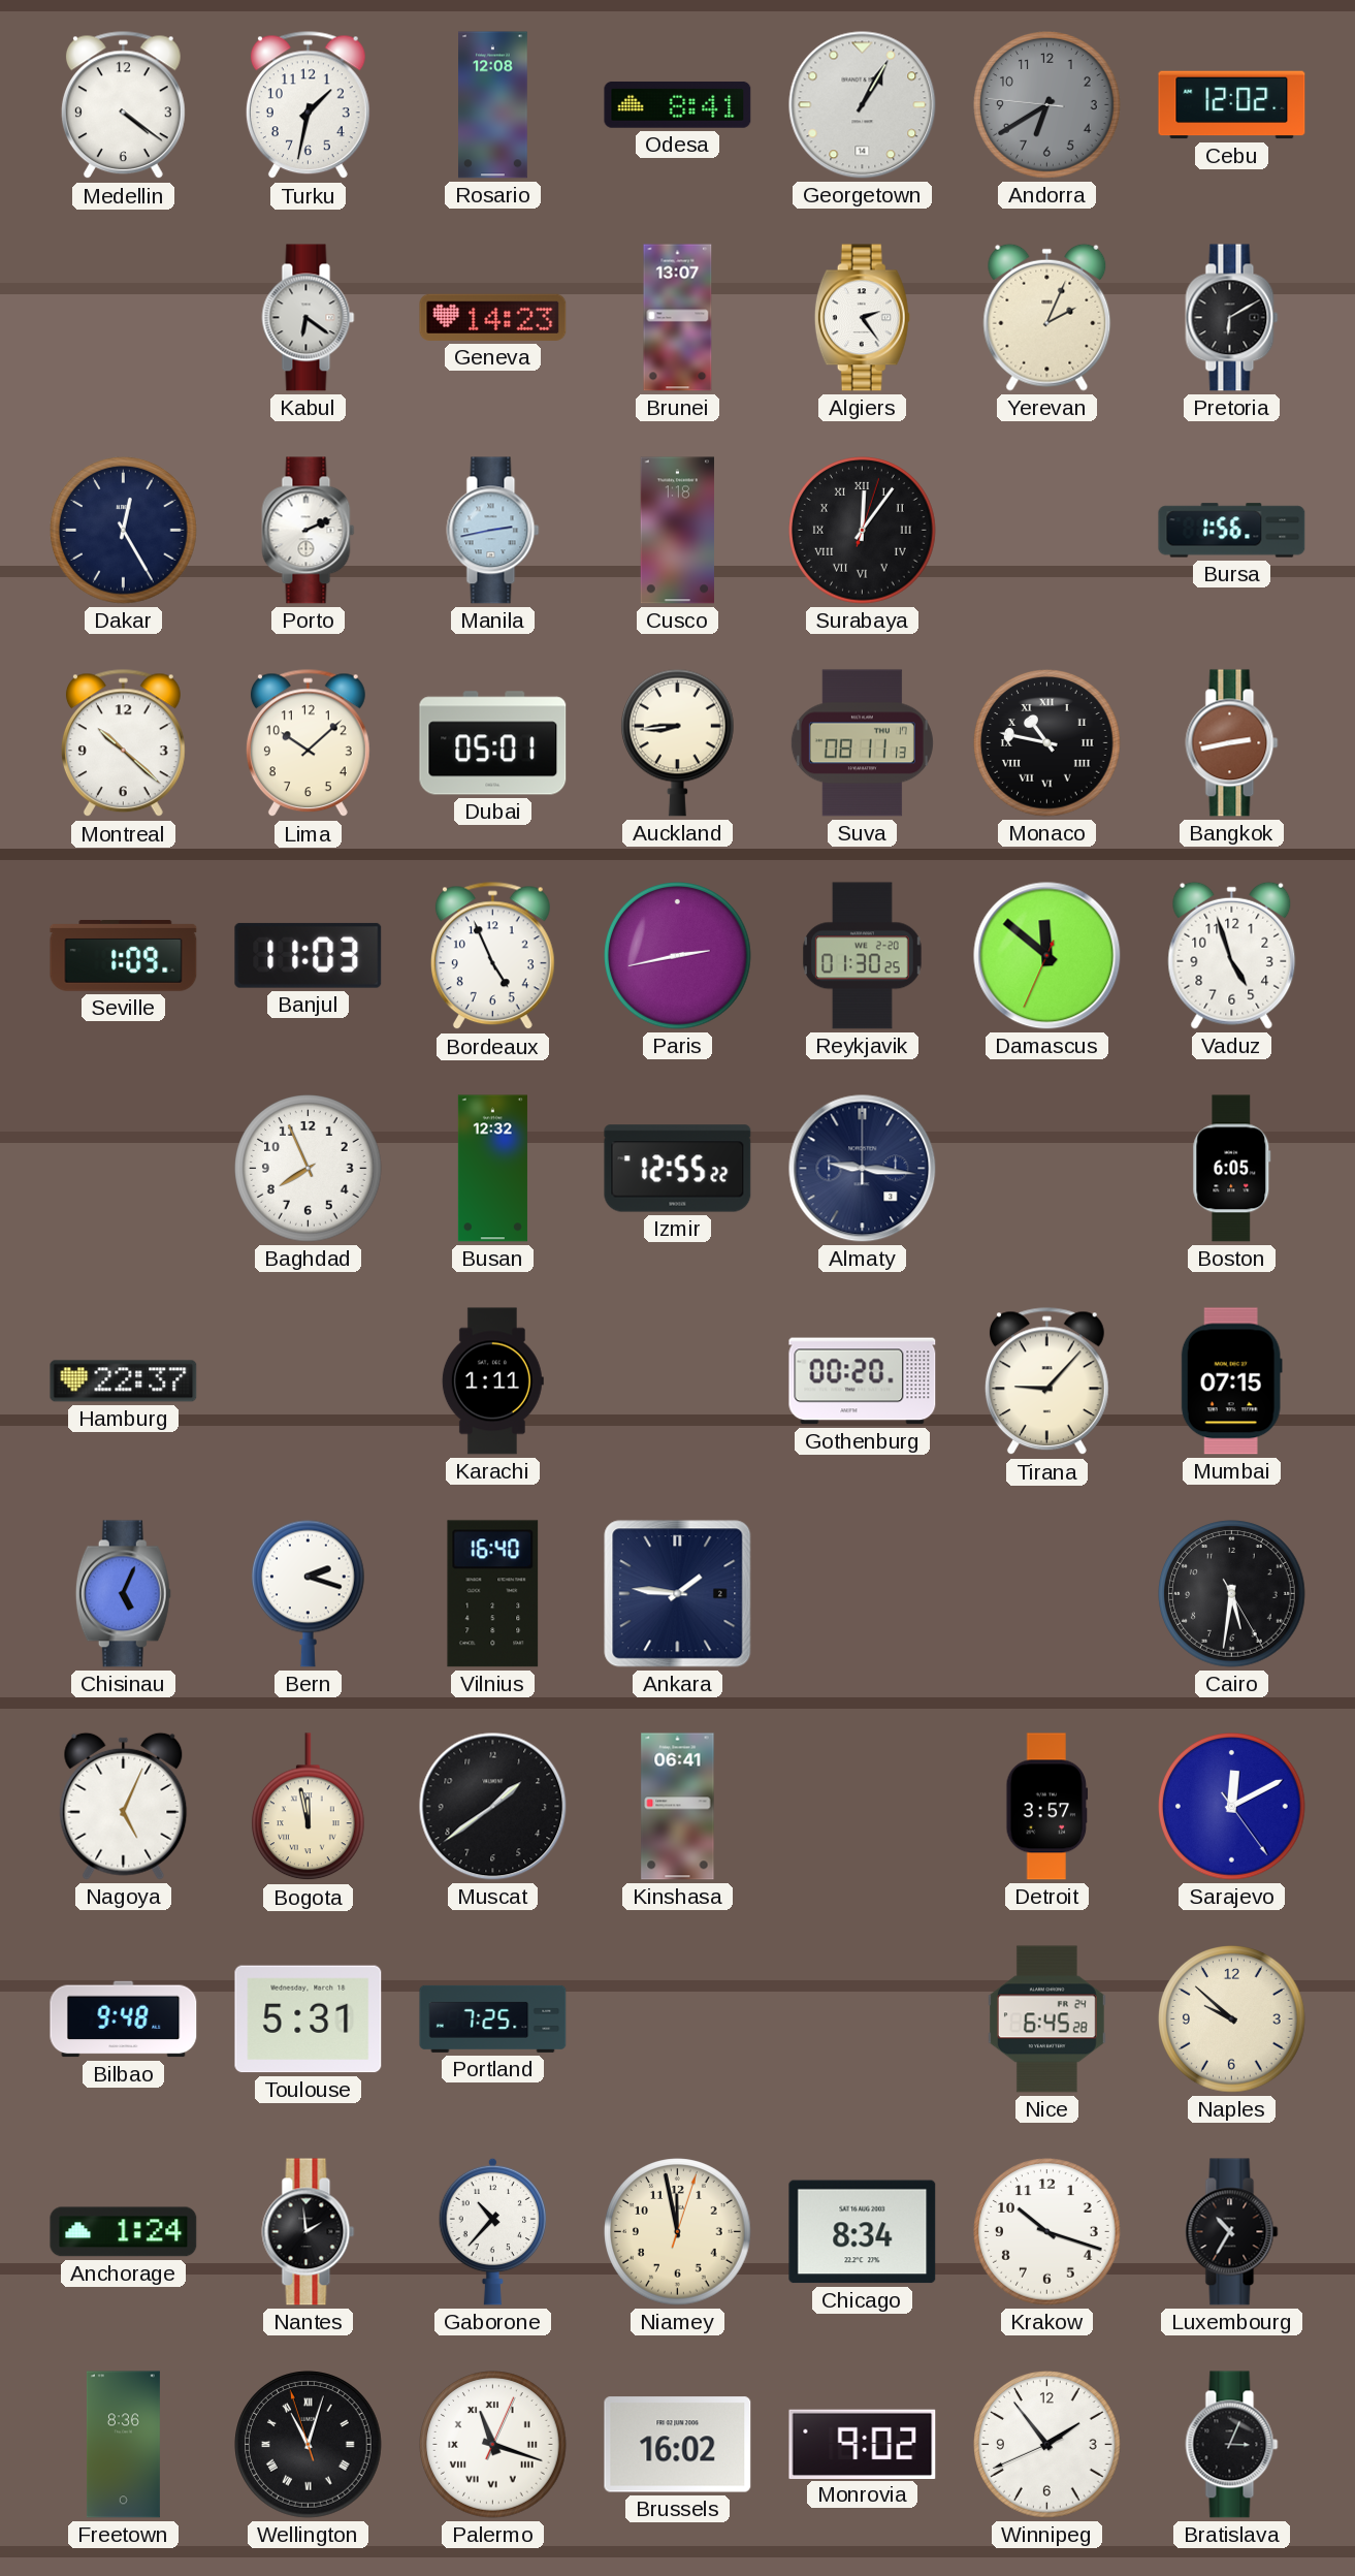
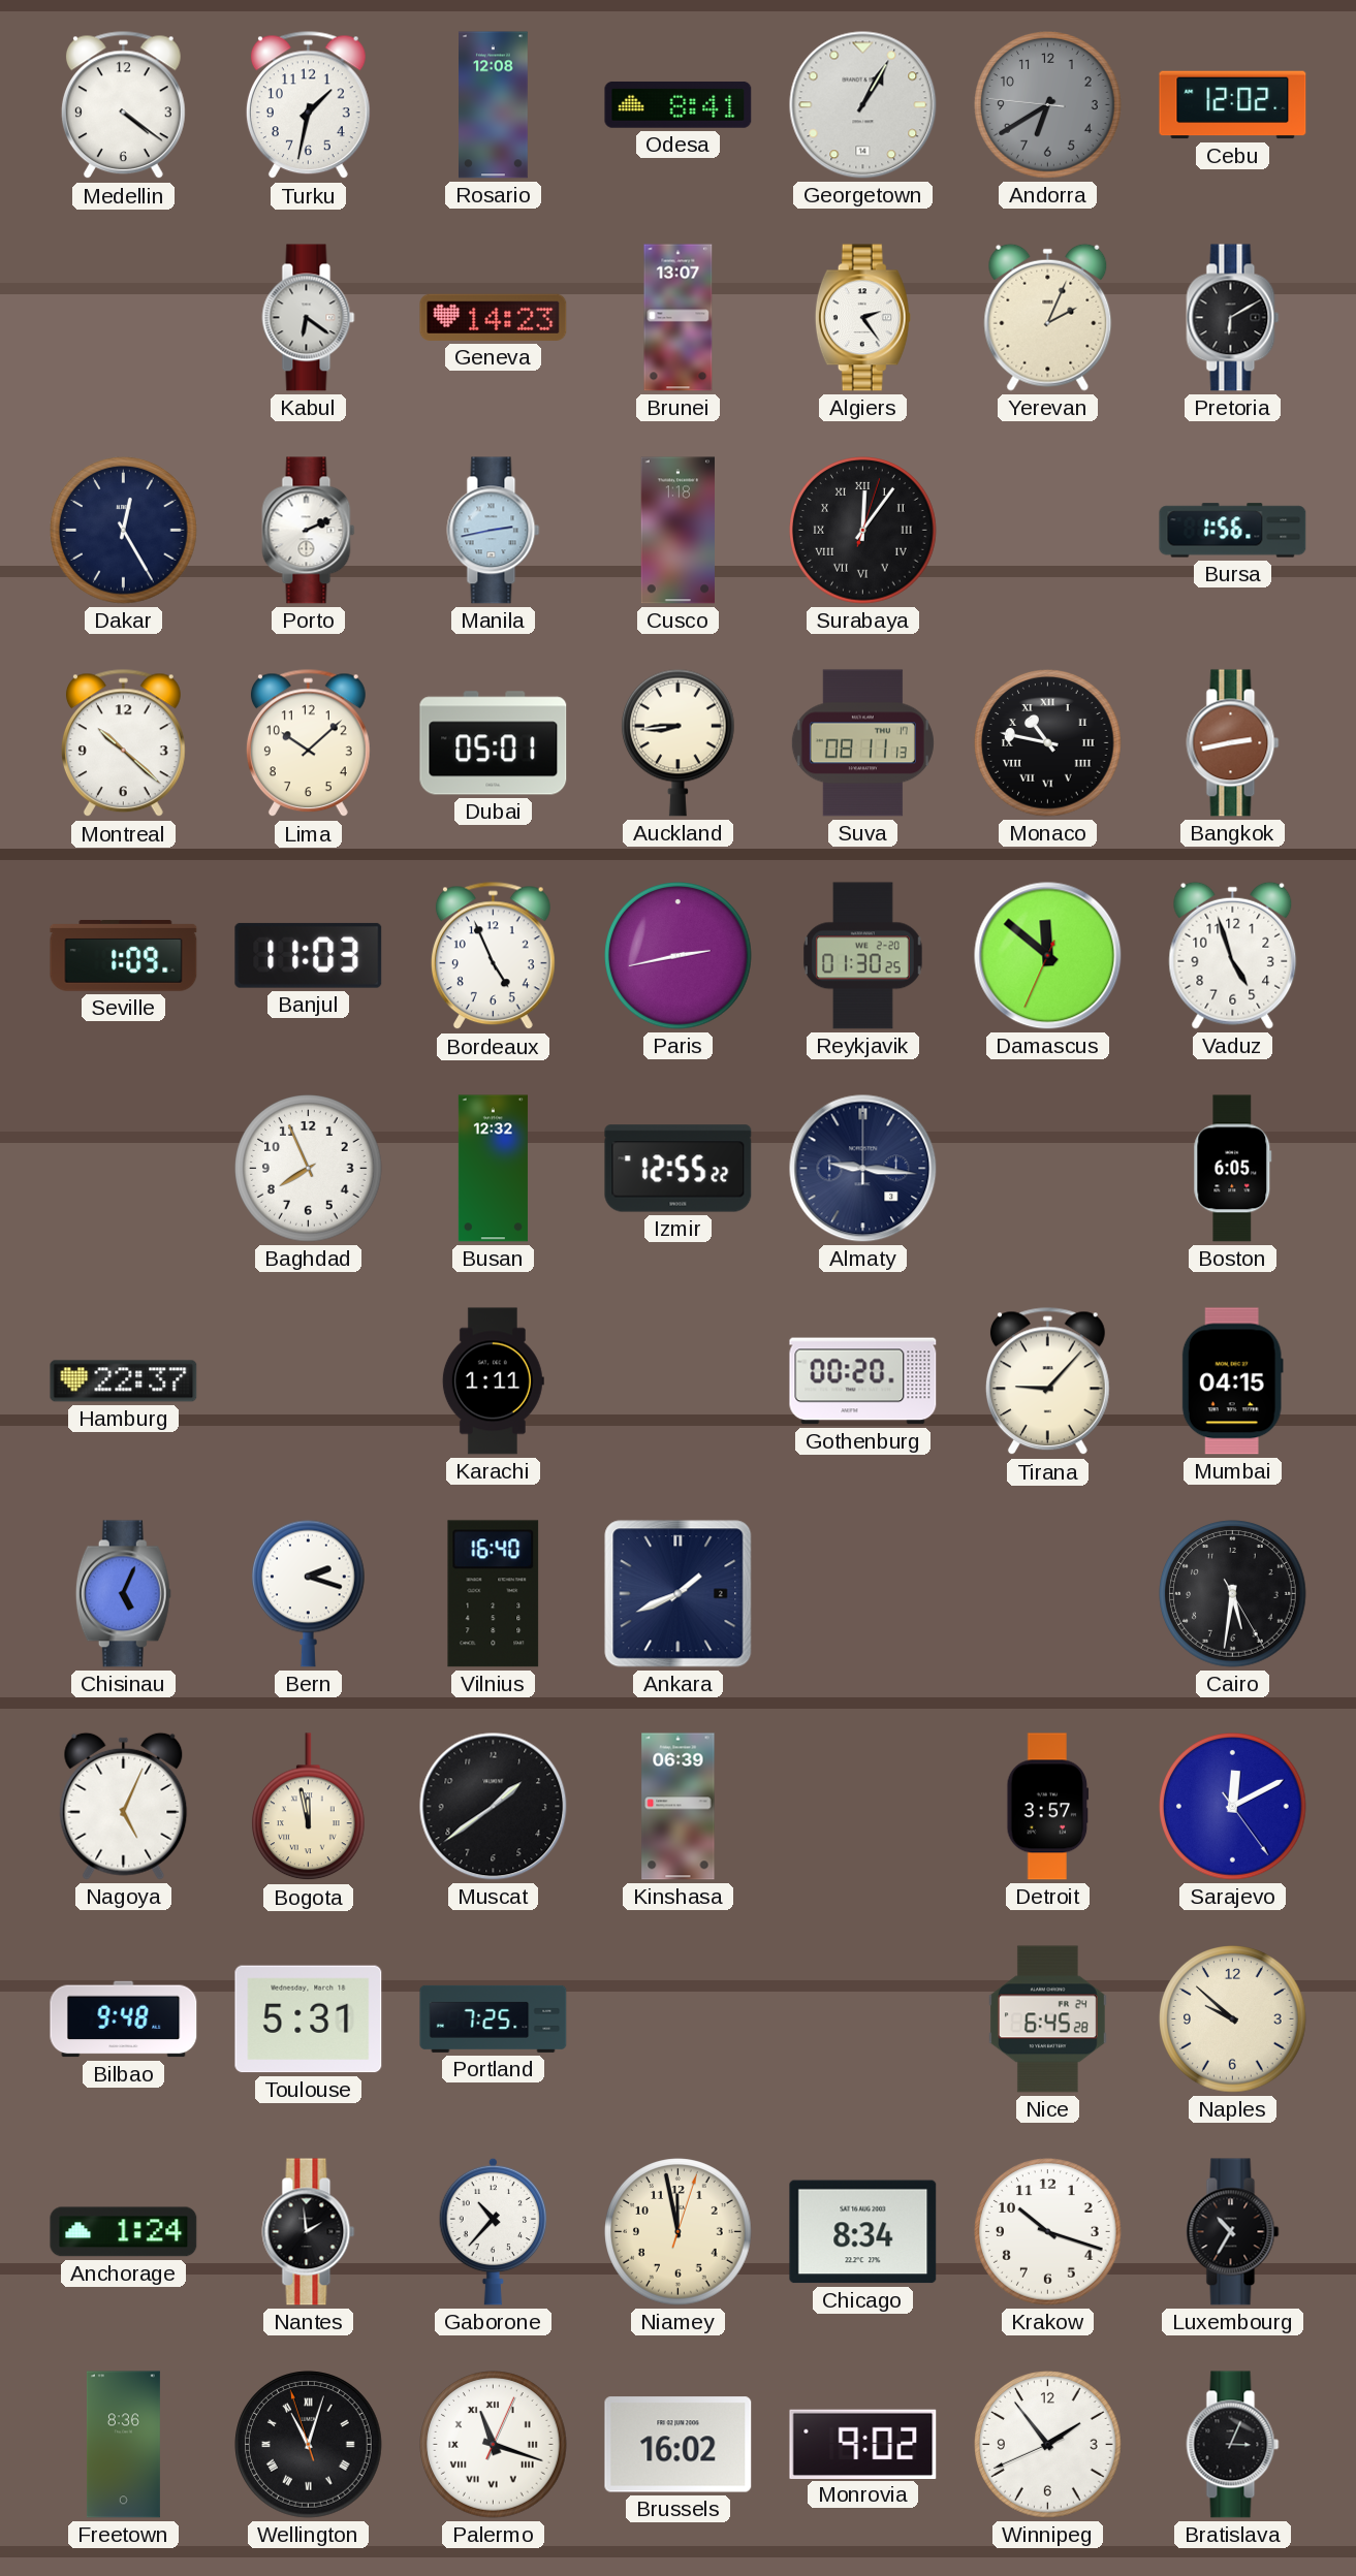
Mumbai: 07:15 -> 04:15
Ankara: 1:46 -> 1:41
Kinshasa: 06:41 -> 06:39
